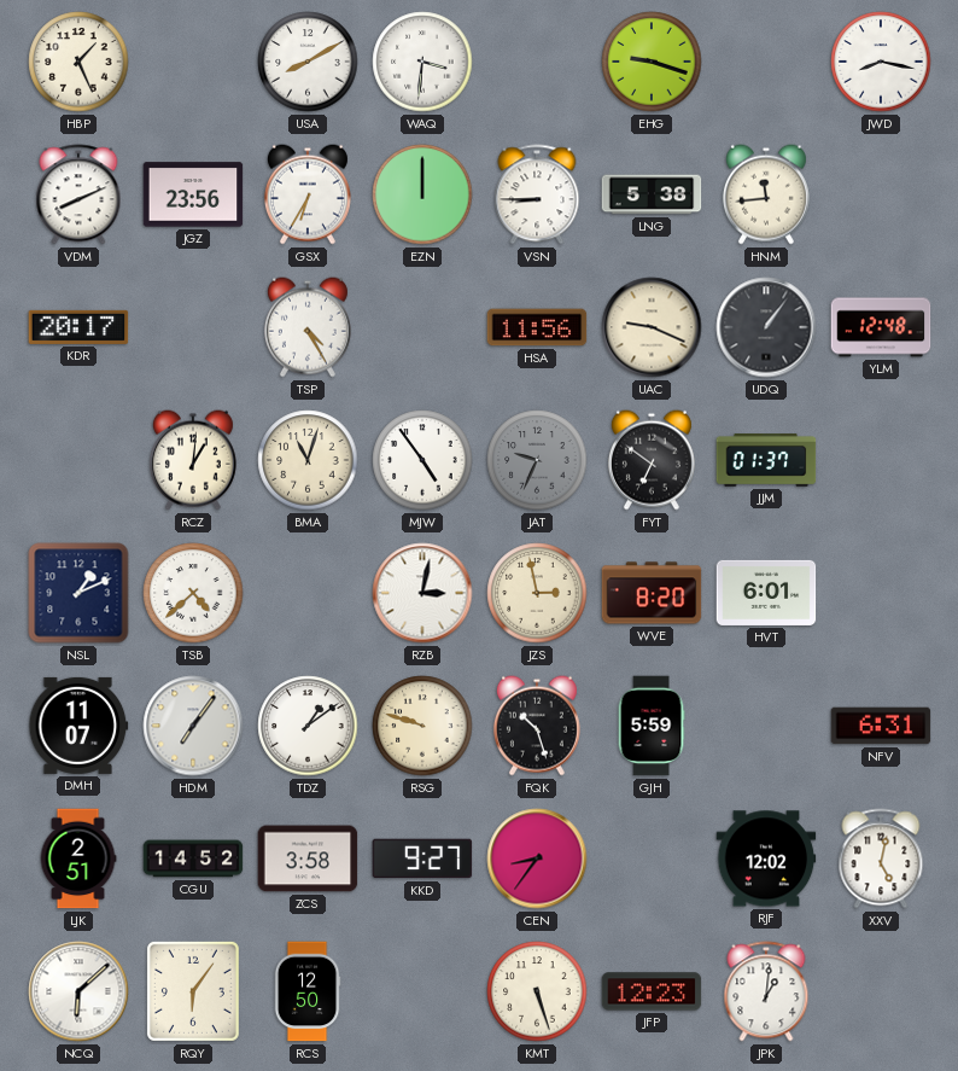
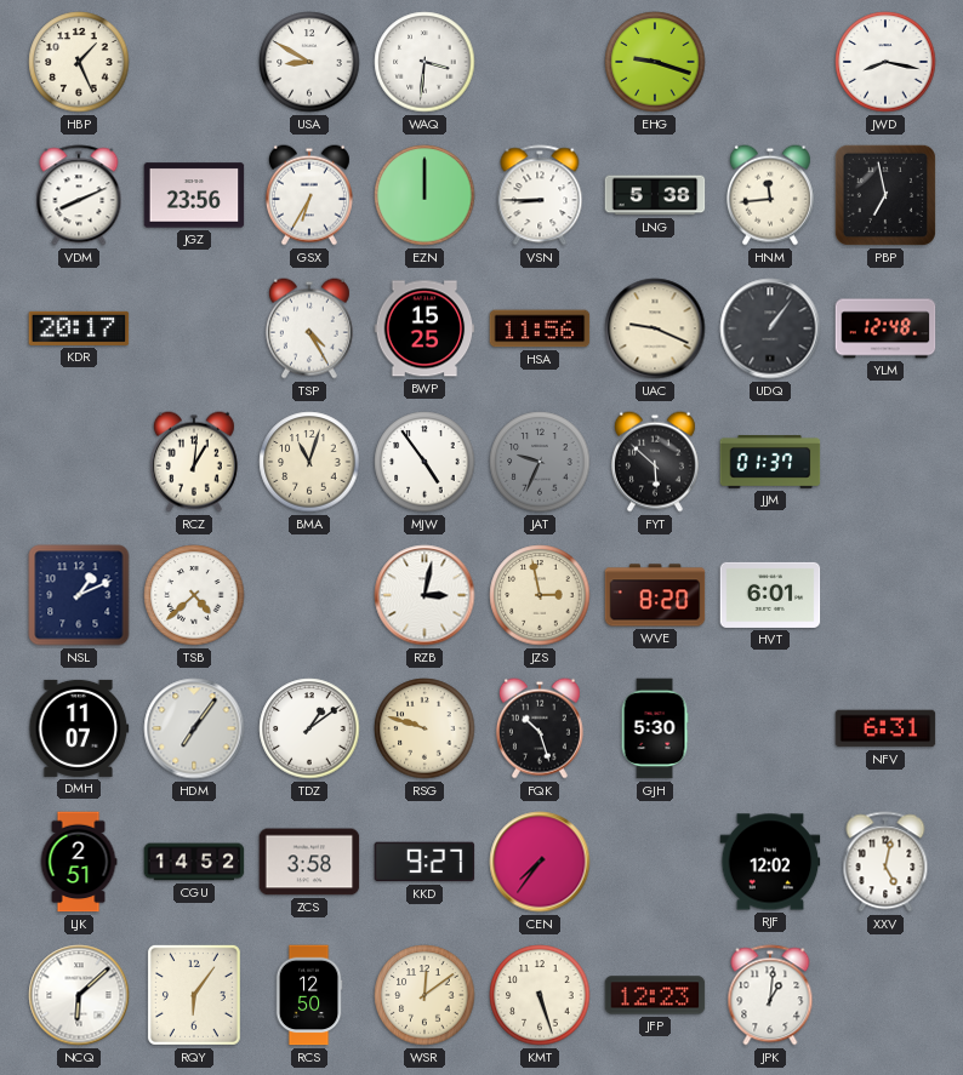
USA: 8:10 -> 8:50
PBP: none -> 6:58
BWP: none -> 15:25
FYT: 6:51 -> 5:52
GJH: 5:59 -> 5:30
CEN: 8:36 -> 7:36
WSR: none -> 12:09
